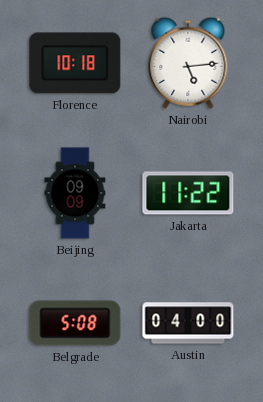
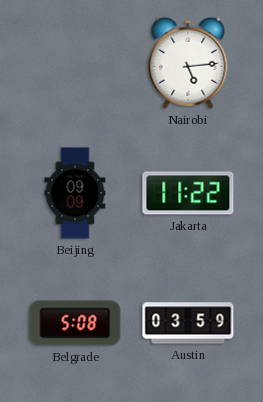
Florence: 10:18 -> none
Austin: 04:00 -> 03:59
